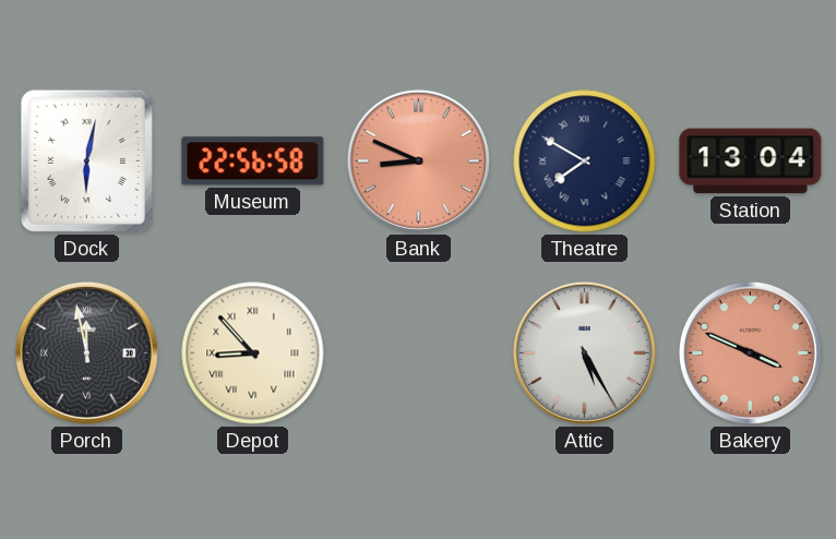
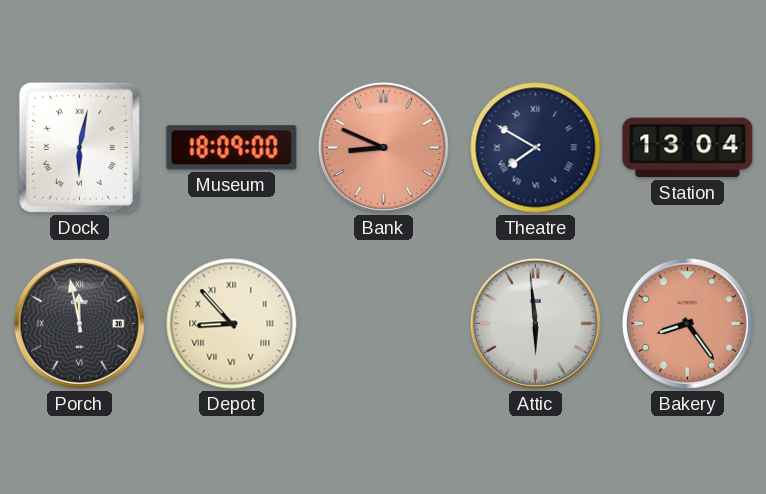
Museum: 22:56 -> 18:09
Attic: 5:25 -> 5:59
Bakery: 3:49 -> 8:24
